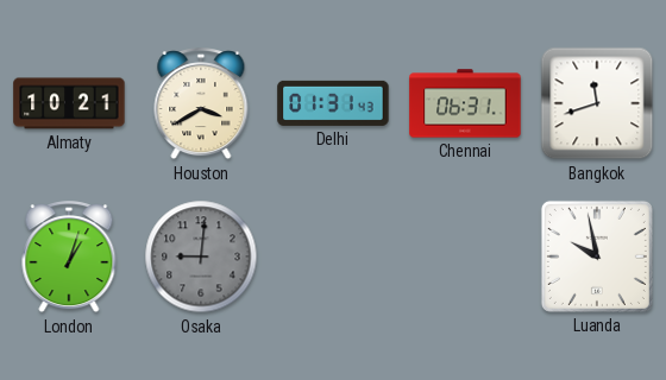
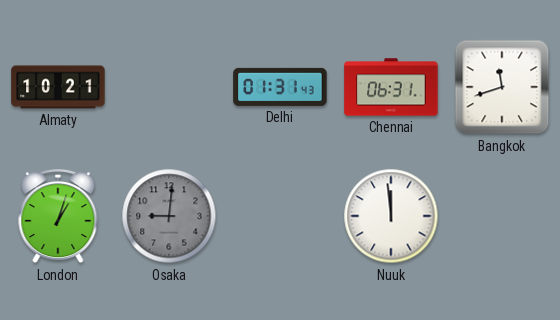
Houston: 3:40 -> none
Nuuk: none -> 11:59
Luanda: 9:58 -> none
